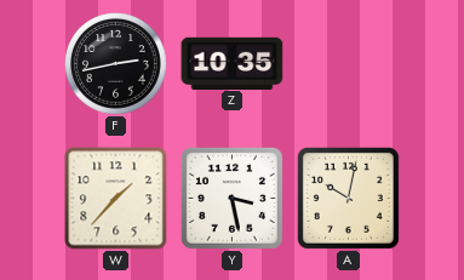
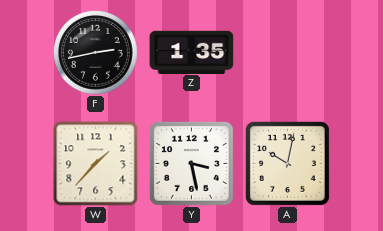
Z: 10:35 -> 1:35
